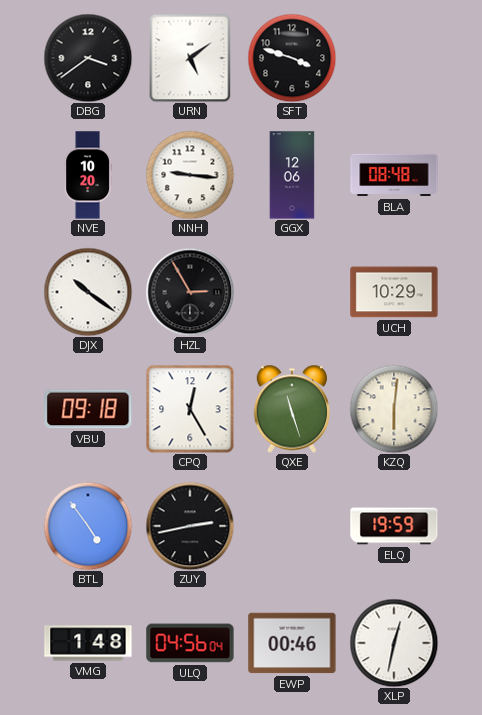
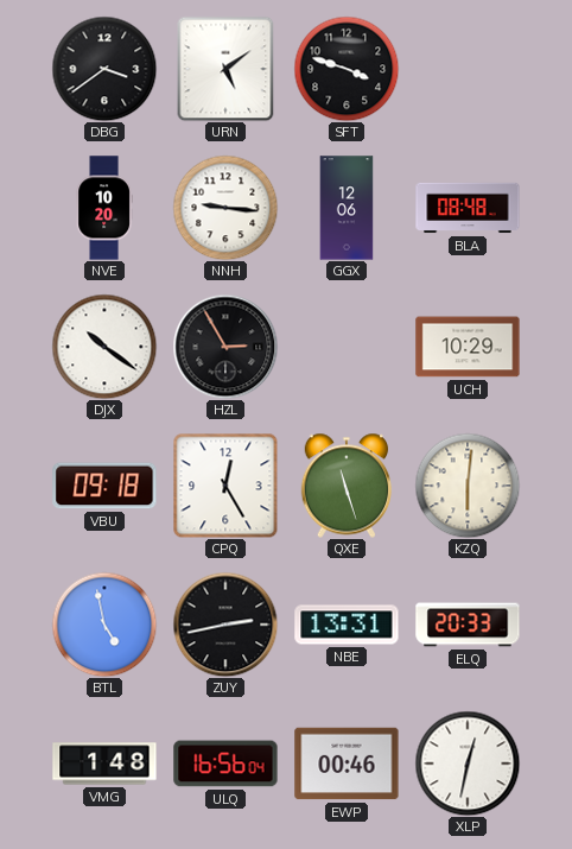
BTL: 4:54 -> 4:58
NBE: none -> 13:31
ELQ: 19:59 -> 20:33
ULQ: 04:56 -> 16:56
